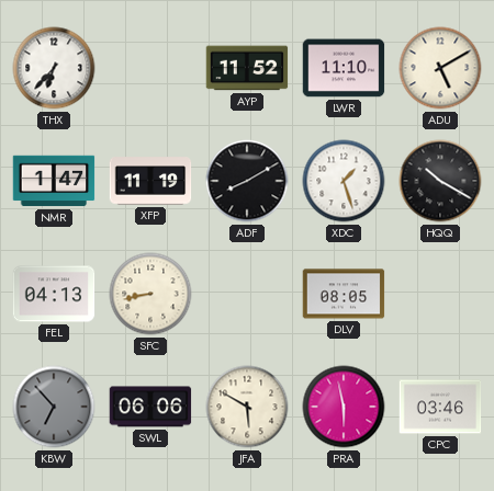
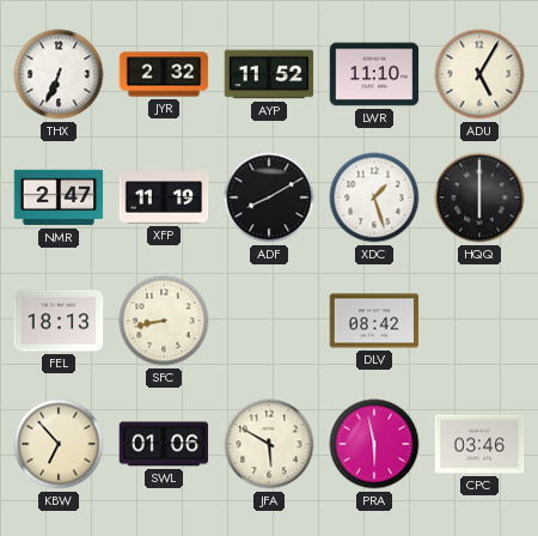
THX: 6:37 -> 6:34
JYR: none -> 2:32
ADU: 5:10 -> 5:05
NMR: 1:47 -> 2:47
HQQ: 10:20 -> 6:00
FEL: 04:13 -> 18:13
DLV: 08:05 -> 08:42
KBW dial: grey -> cream
SWL: 06:06 -> 01:06
